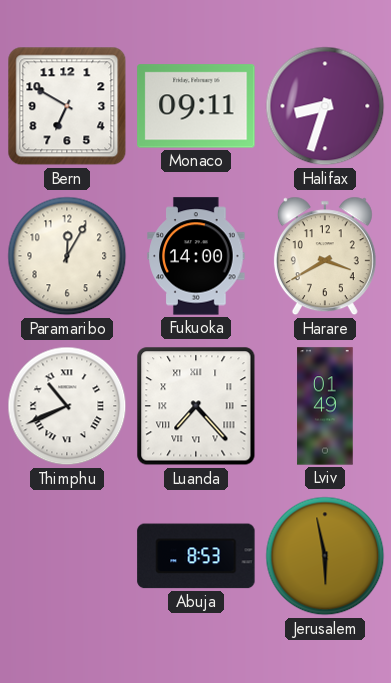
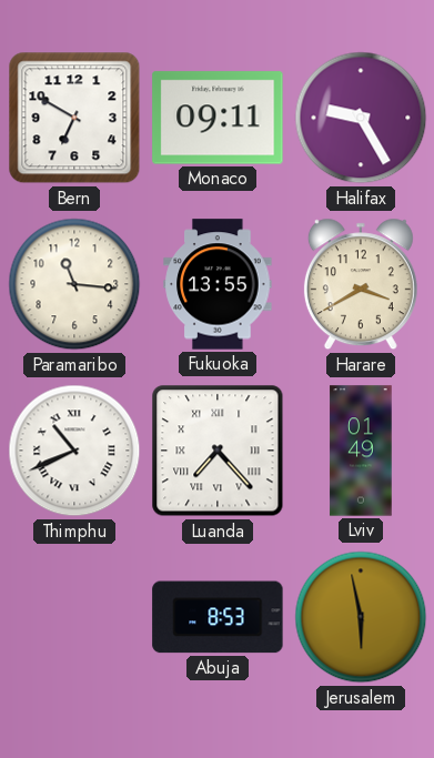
Halifax: 8:33 -> 9:25
Paramaribo: 12:05 -> 11:16
Fukuoka: 14:00 -> 13:55
